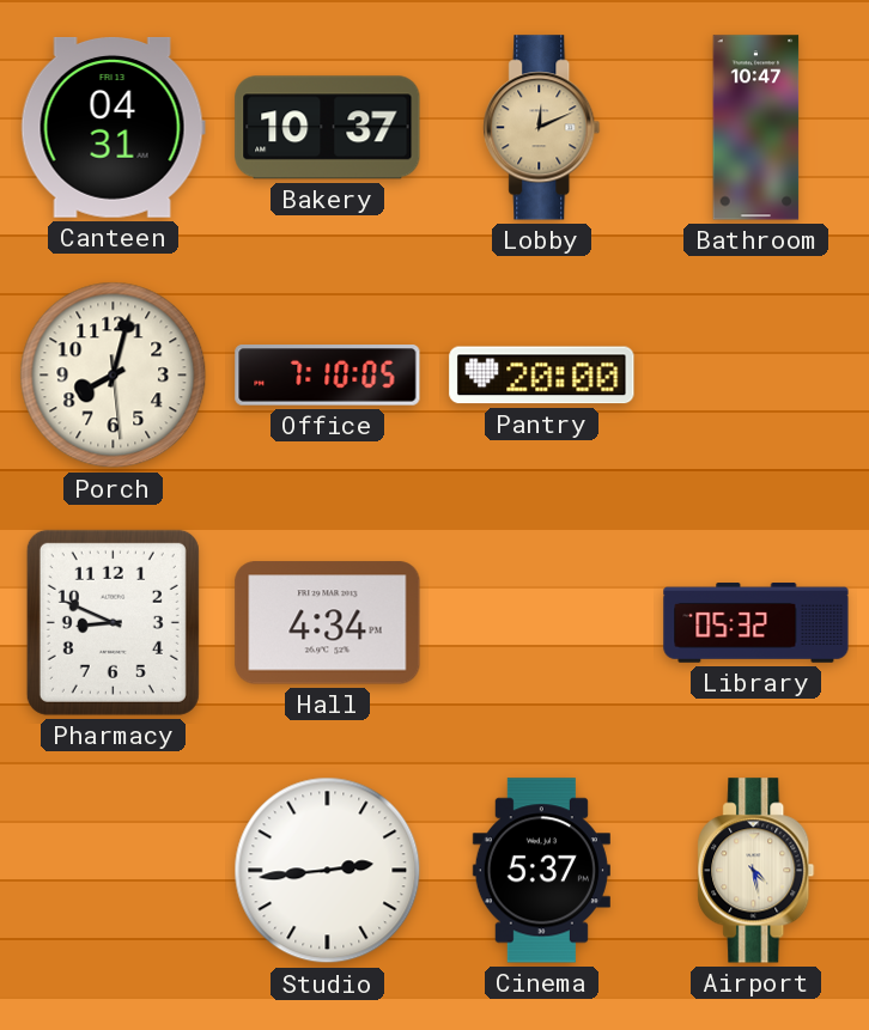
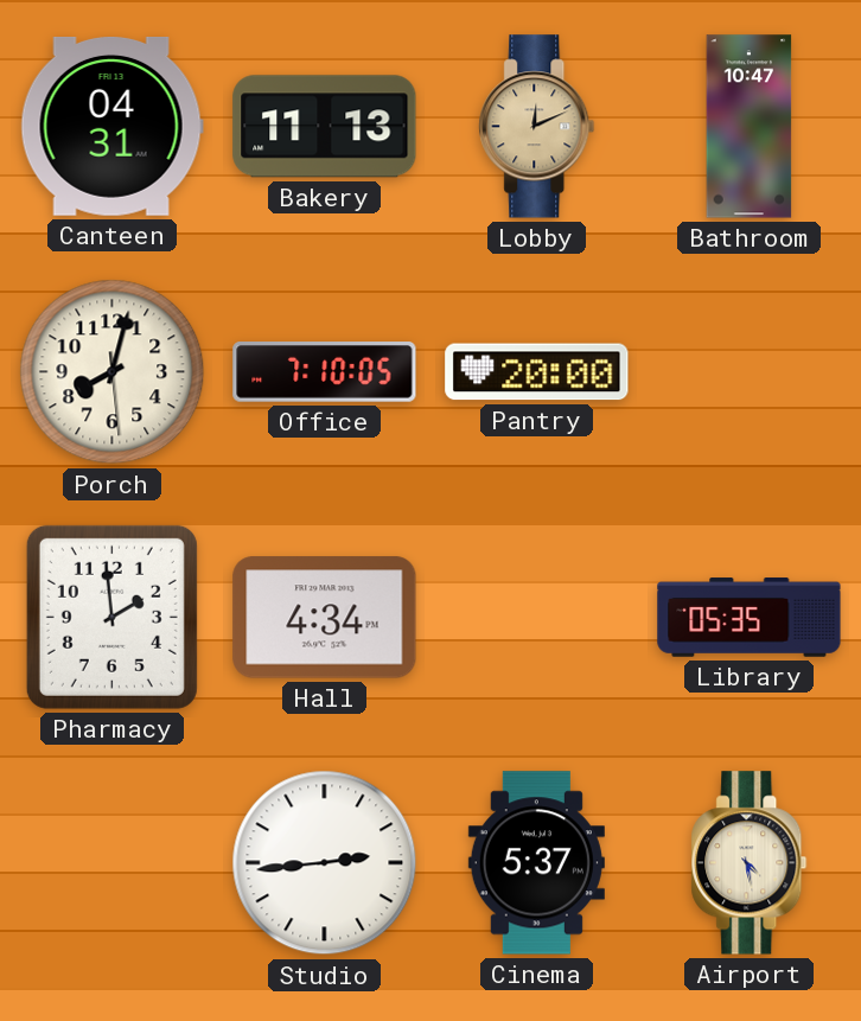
Bakery: 10:37 -> 11:13
Pharmacy: 8:49 -> 1:59
Library: 05:32 -> 05:35
